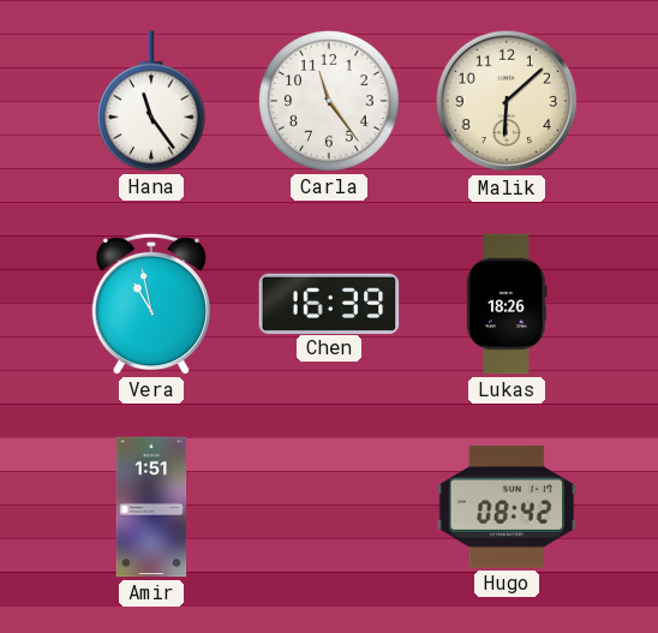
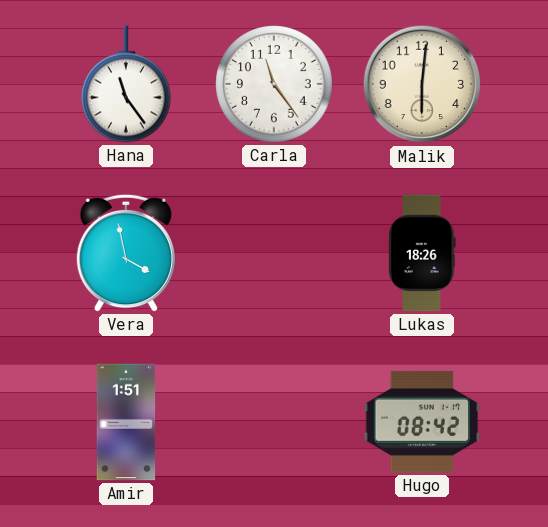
Malik: 6:08 -> 6:01
Vera: 10:58 -> 3:58
Chen: 16:39 -> none
